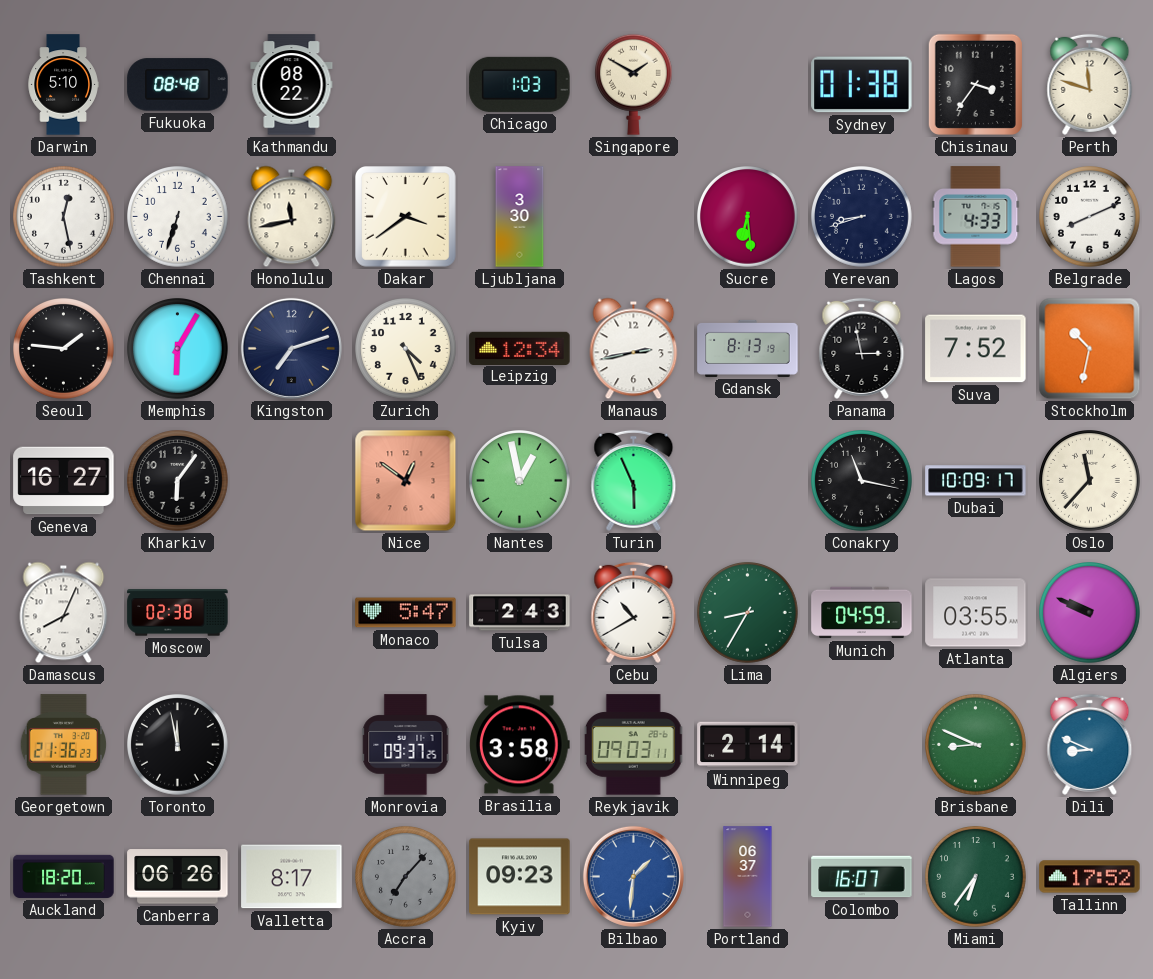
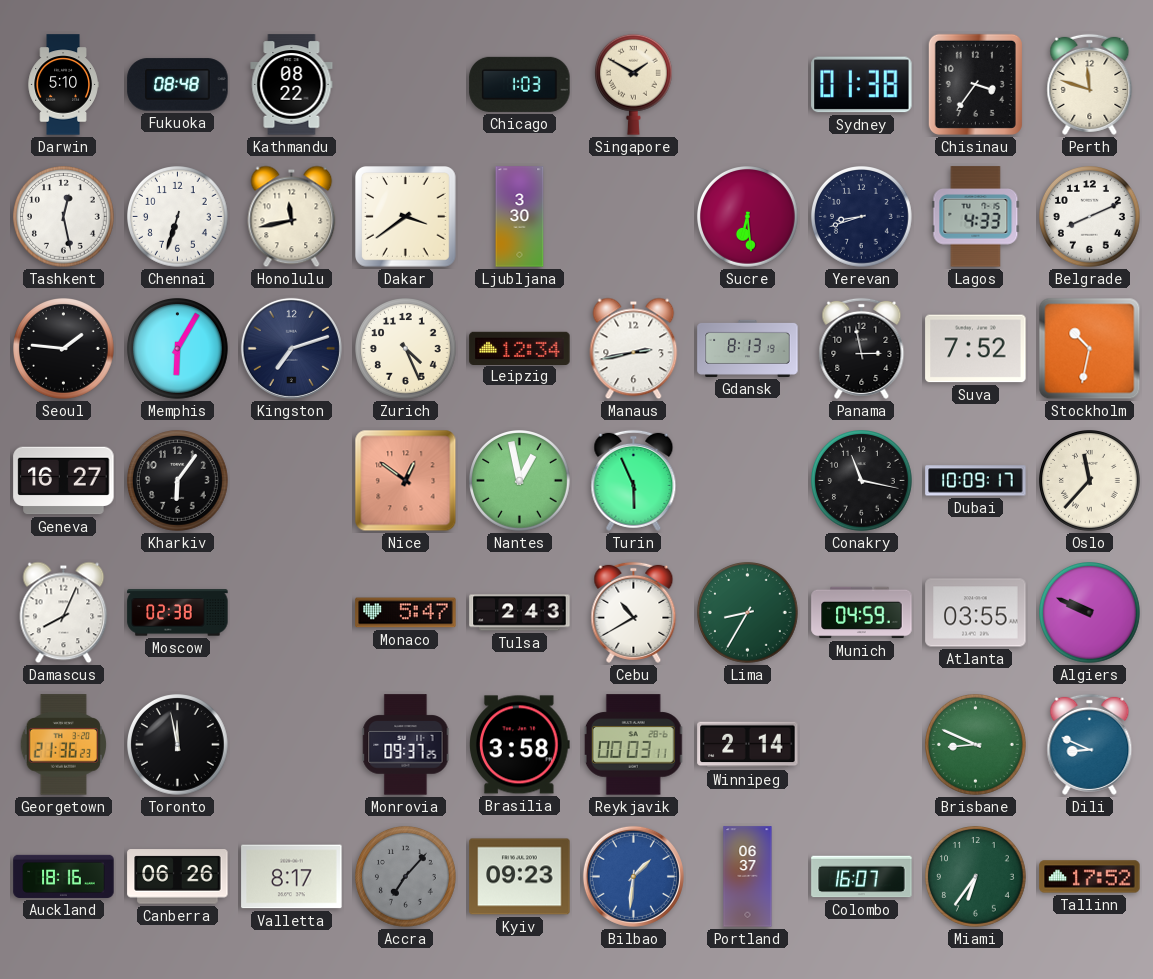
Reykjavik: 09:03 -> 00:03
Auckland: 18:20 -> 18:16
